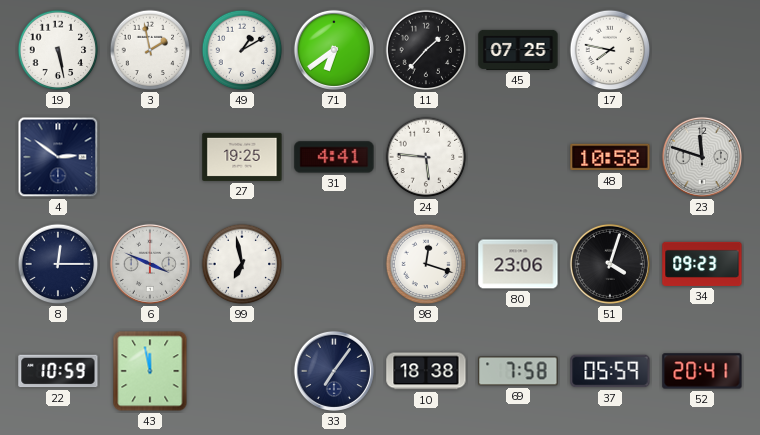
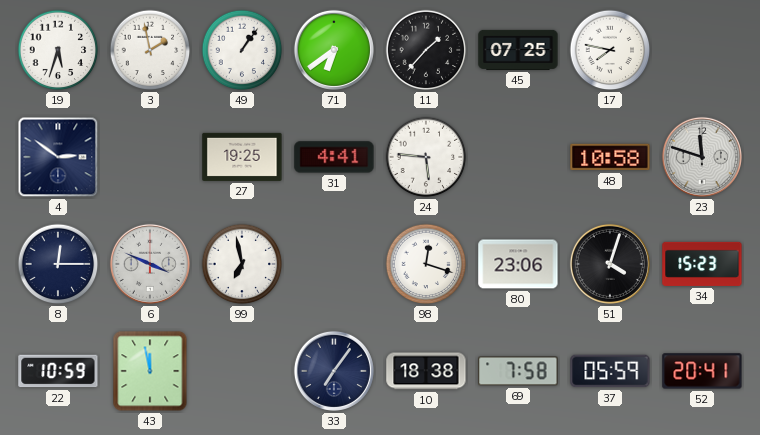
19: 5:28 -> 5:33
49: 1:10 -> 1:06
34: 09:23 -> 15:23
